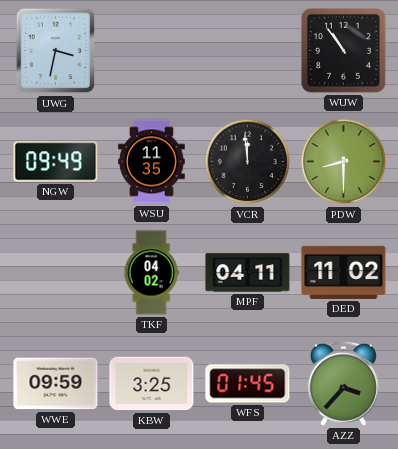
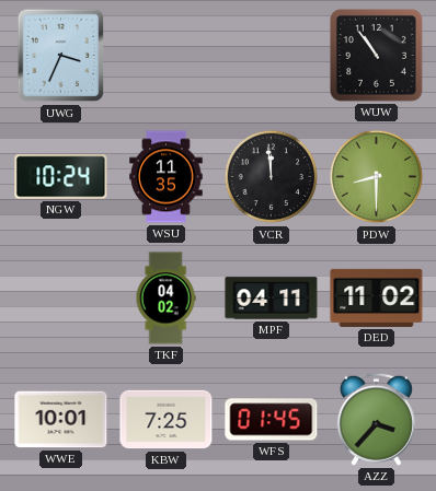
UWG: 3:32 -> 3:34
NGW: 09:49 -> 10:24
WWE: 09:59 -> 10:01
KBW: 3:25 -> 7:25
